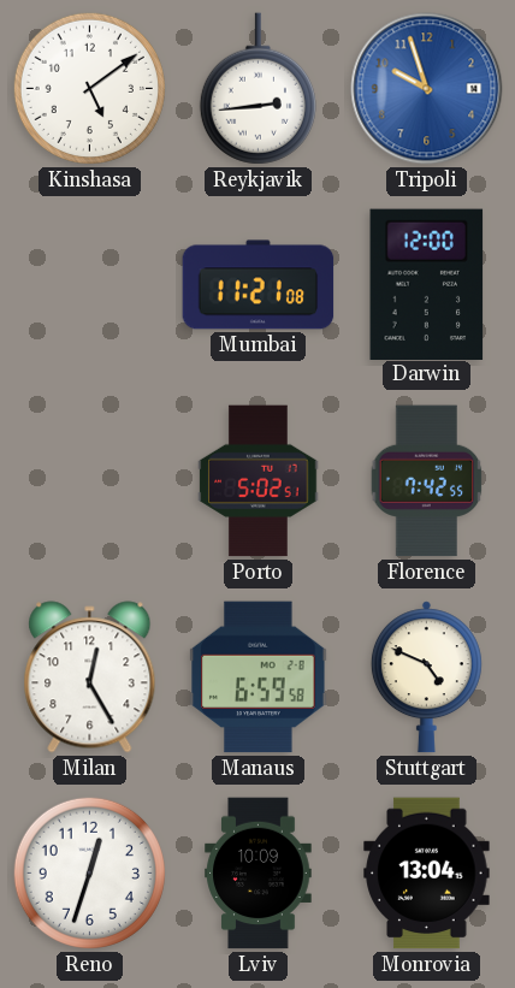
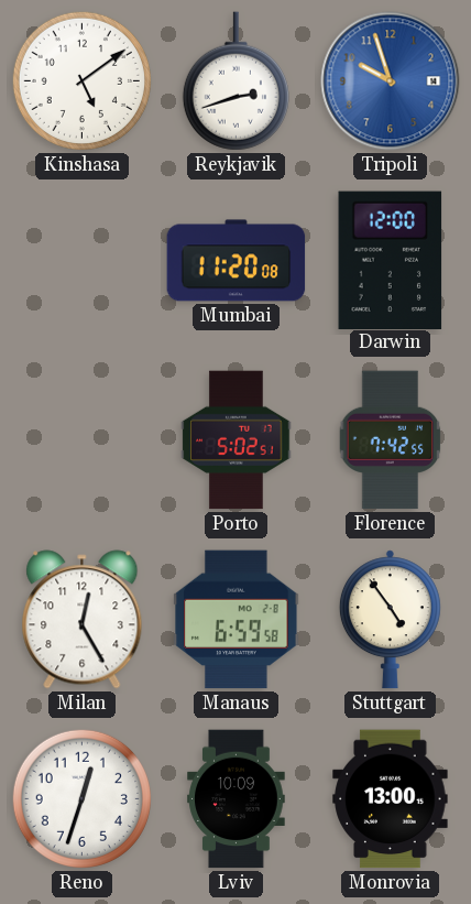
Reykjavik: 2:44 -> 2:42
Mumbai: 11:21 -> 11:20
Stuttgart: 4:49 -> 4:54
Monrovia: 13:04 -> 13:00
